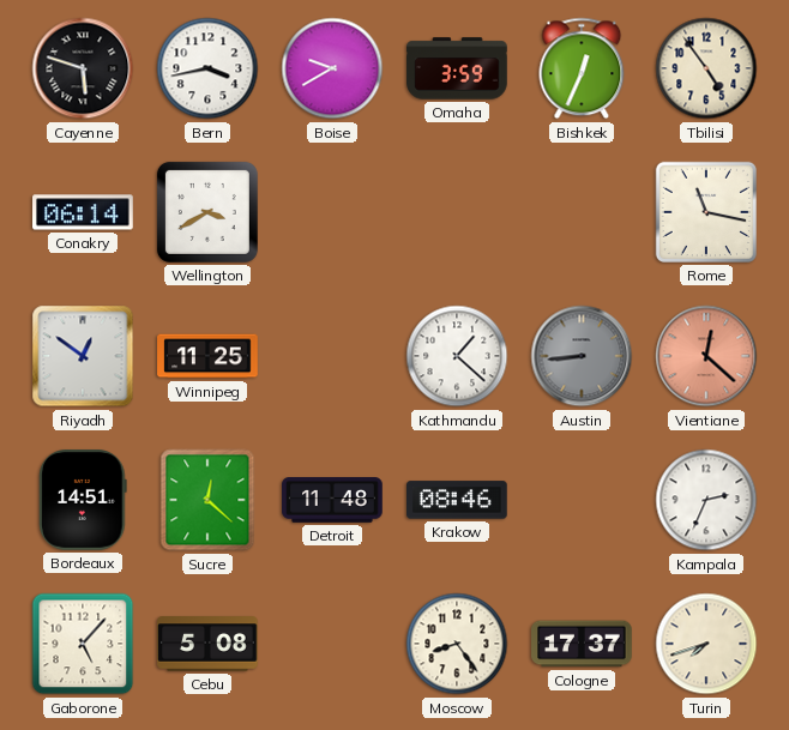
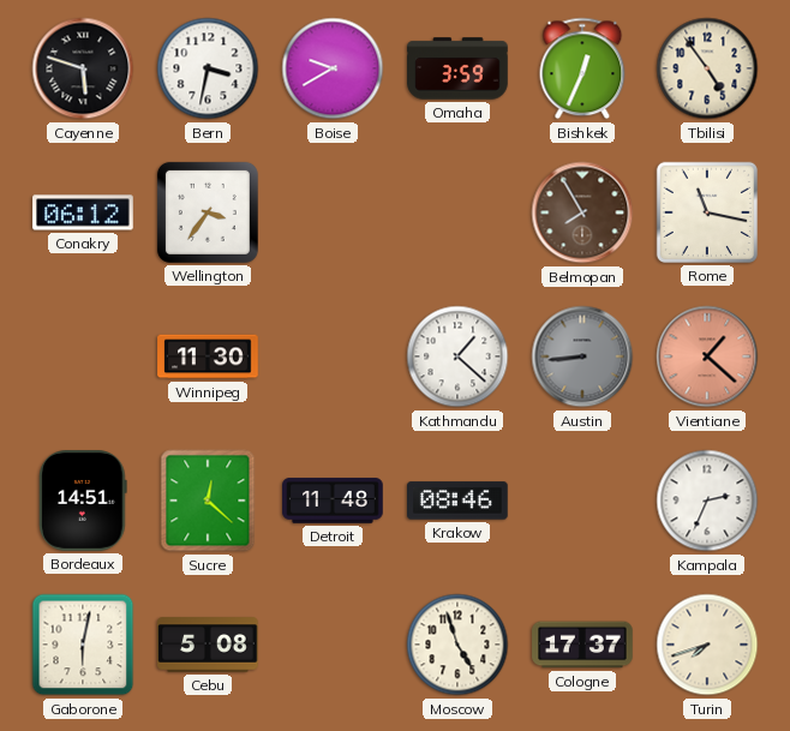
Bern: 3:43 -> 3:32
Conakry: 06:14 -> 06:12
Wellington: 3:40 -> 3:36
Belmopan: none -> 7:55
Riyadh: 12:51 -> none
Winnipeg: 11:25 -> 11:30
Vientiane: 12:22 -> 1:22
Gaborone: 5:07 -> 6:02
Moscow: 8:24 -> 4:57
